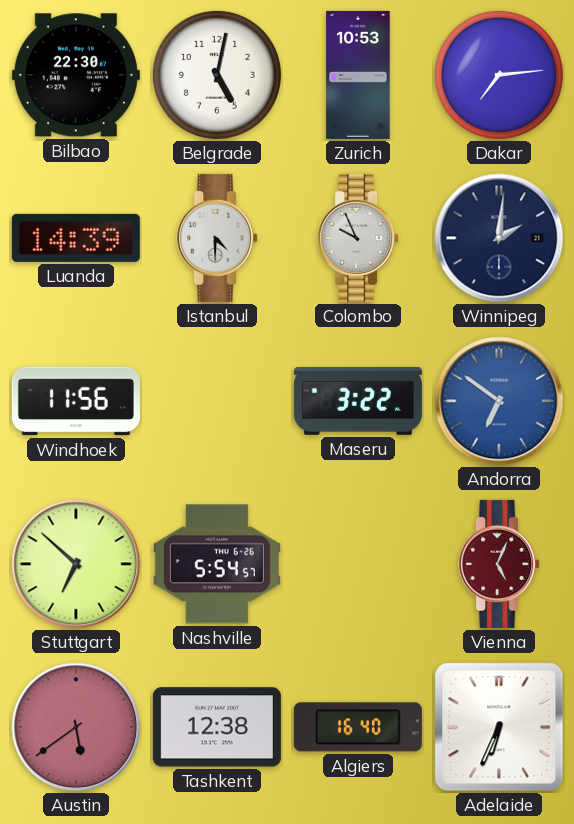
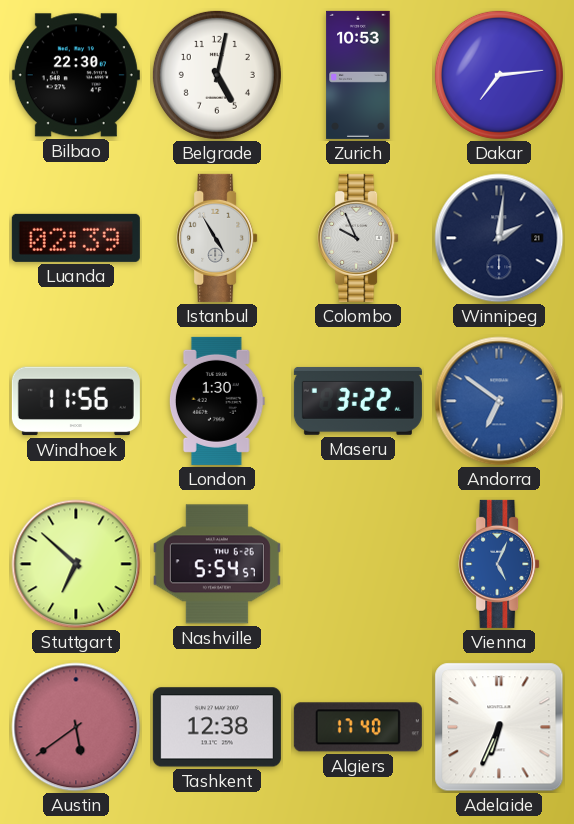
Luanda: 14:39 -> 02:39
Istanbul: 4:30 -> 4:55
London: none -> 1:30
Vienna dial: burgundy -> blue
Algiers: 16:40 -> 17:40
